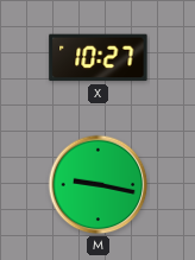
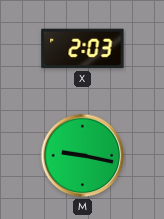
X: 10:27 -> 2:03
